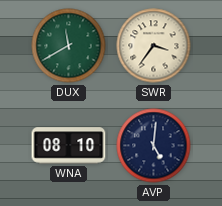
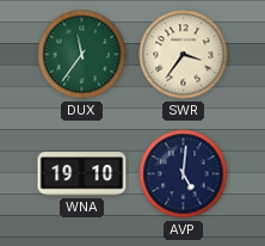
DUX: 11:40 -> 11:36
WNA: 08:10 -> 19:10
